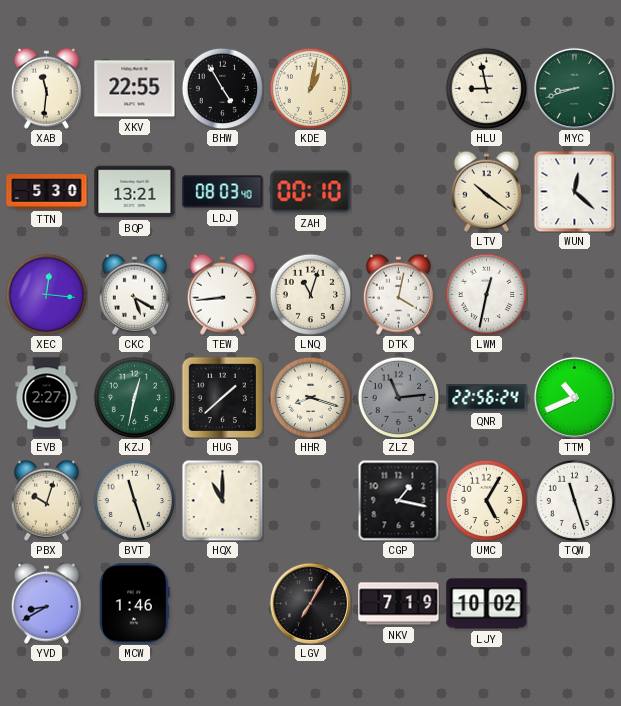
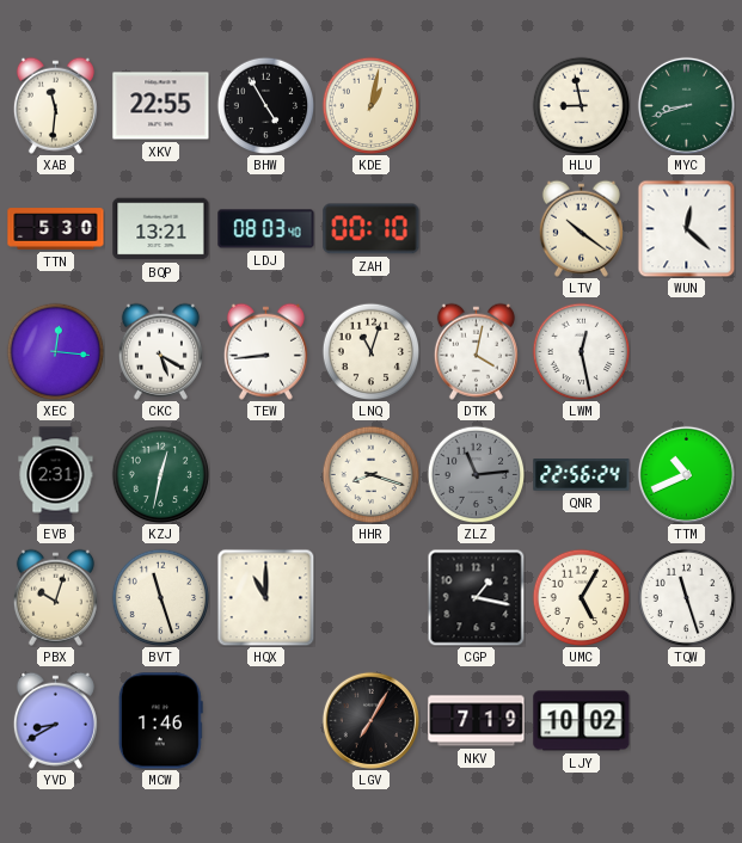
LWM: 12:32 -> 12:28
EVB: 2:27 -> 2:31
HUG: 1:38 -> none
